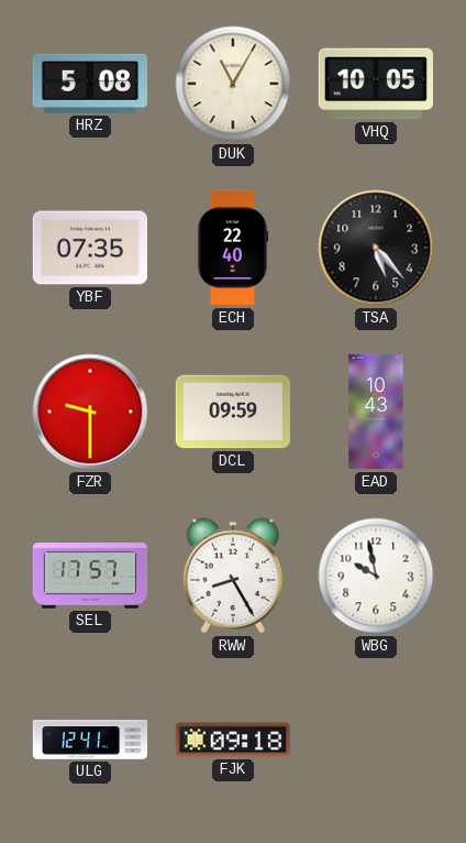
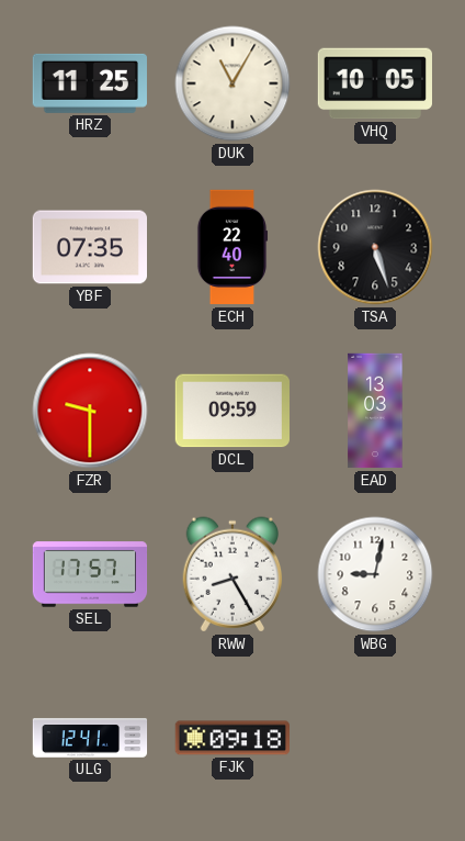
HRZ: 5:08 -> 11:25
TSA: 5:23 -> 5:27
EAD: 10:43 -> 13:03
WBG: 9:58 -> 9:02
